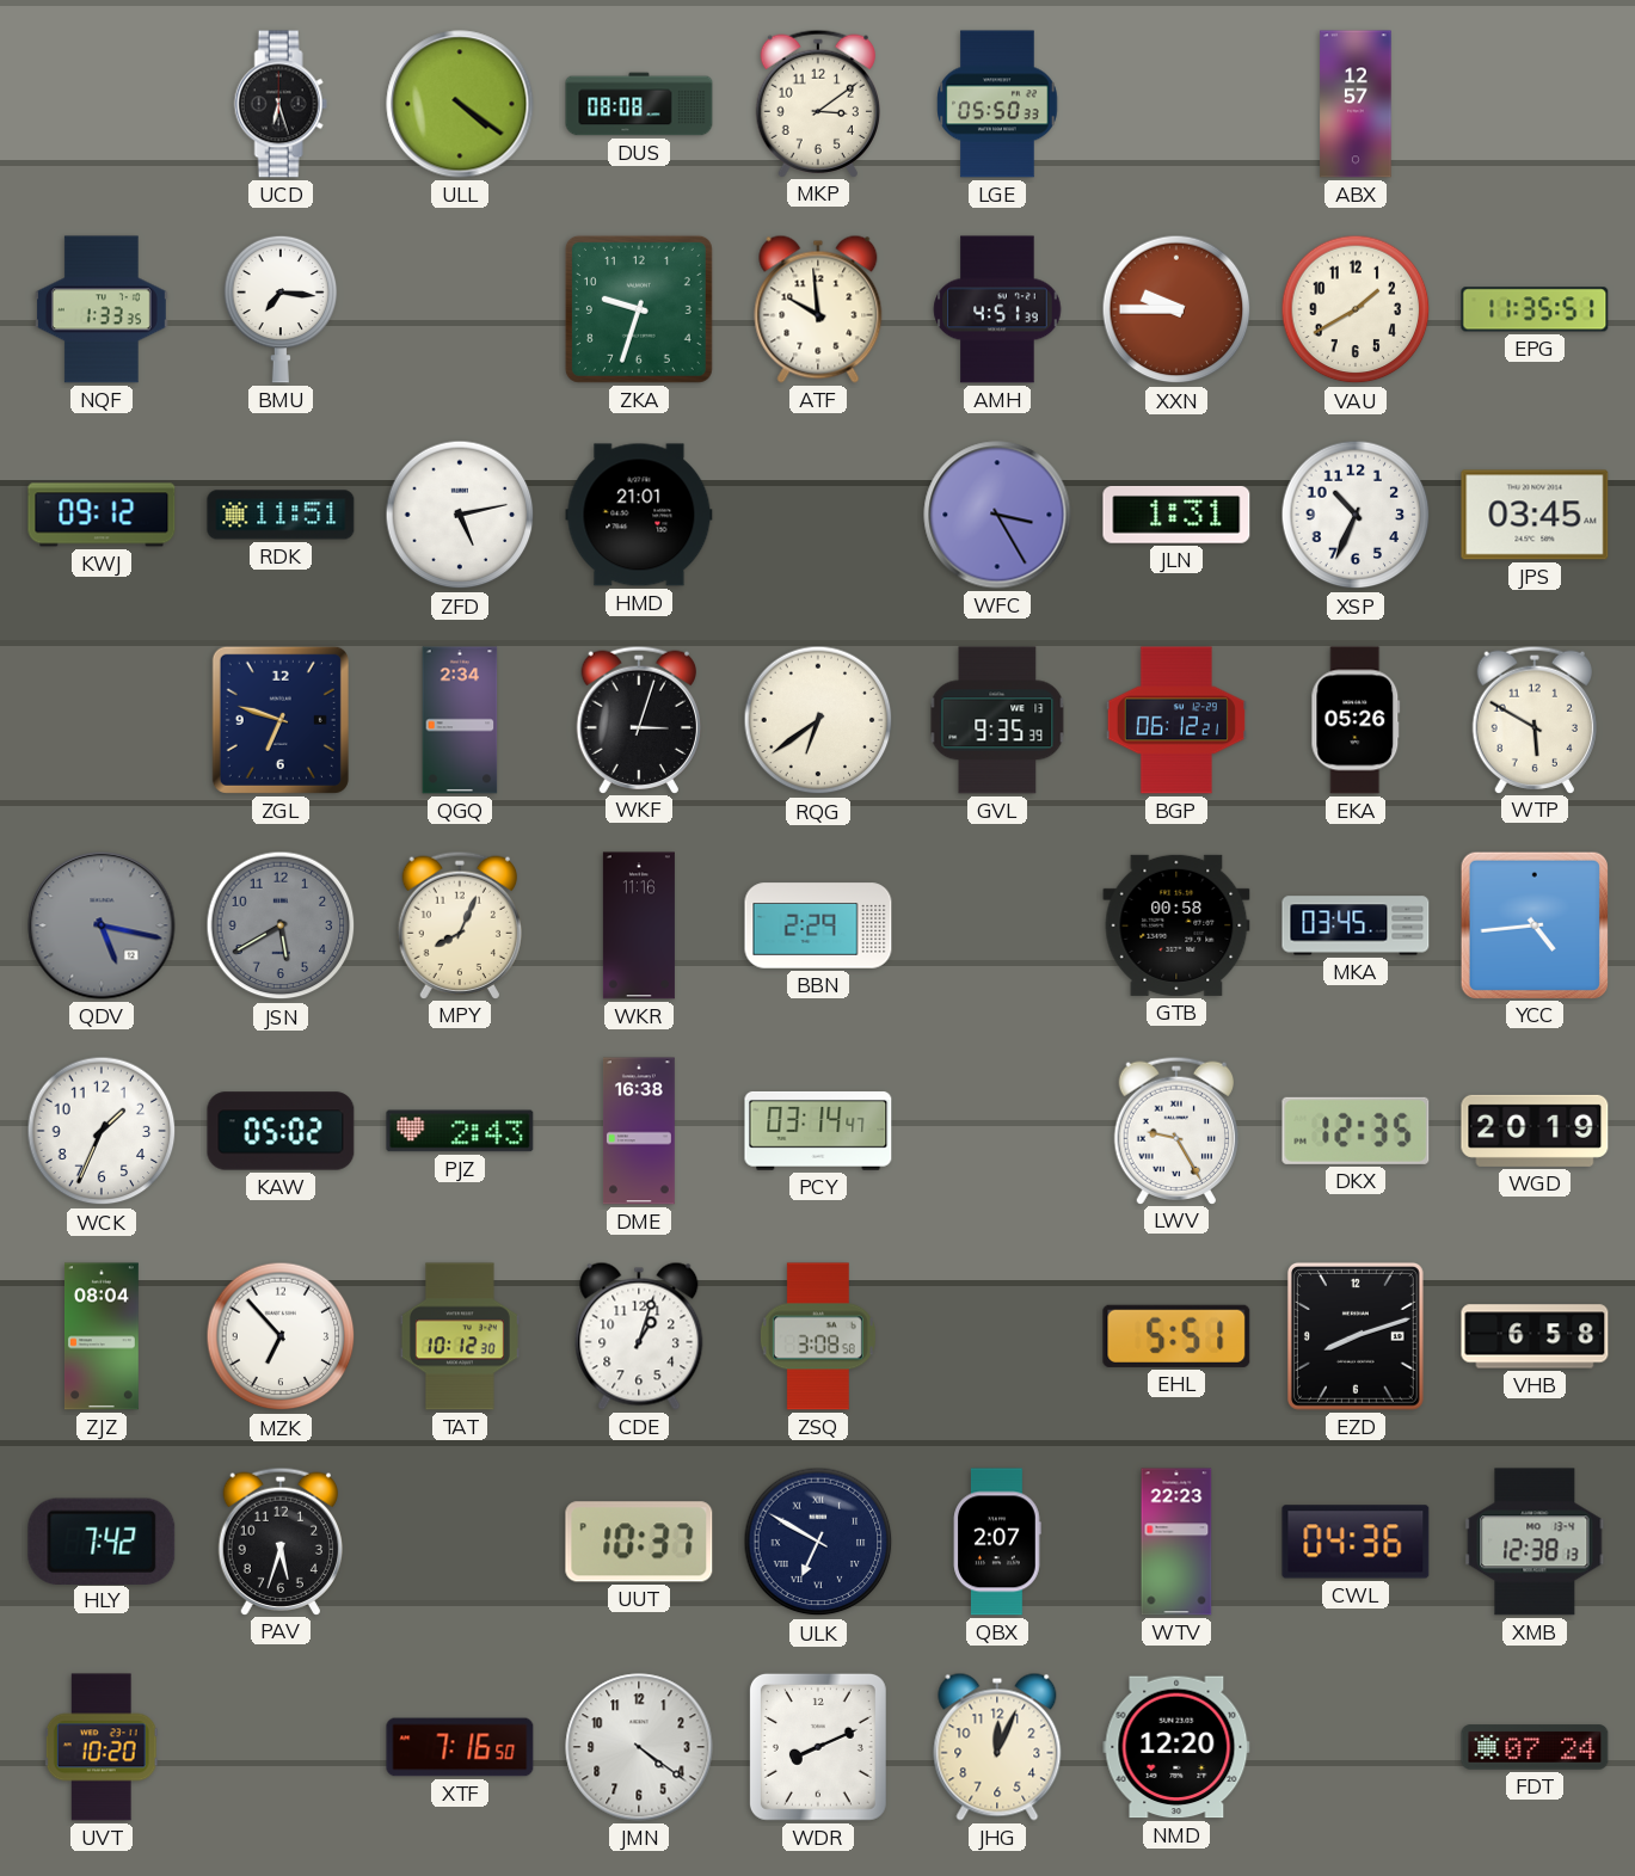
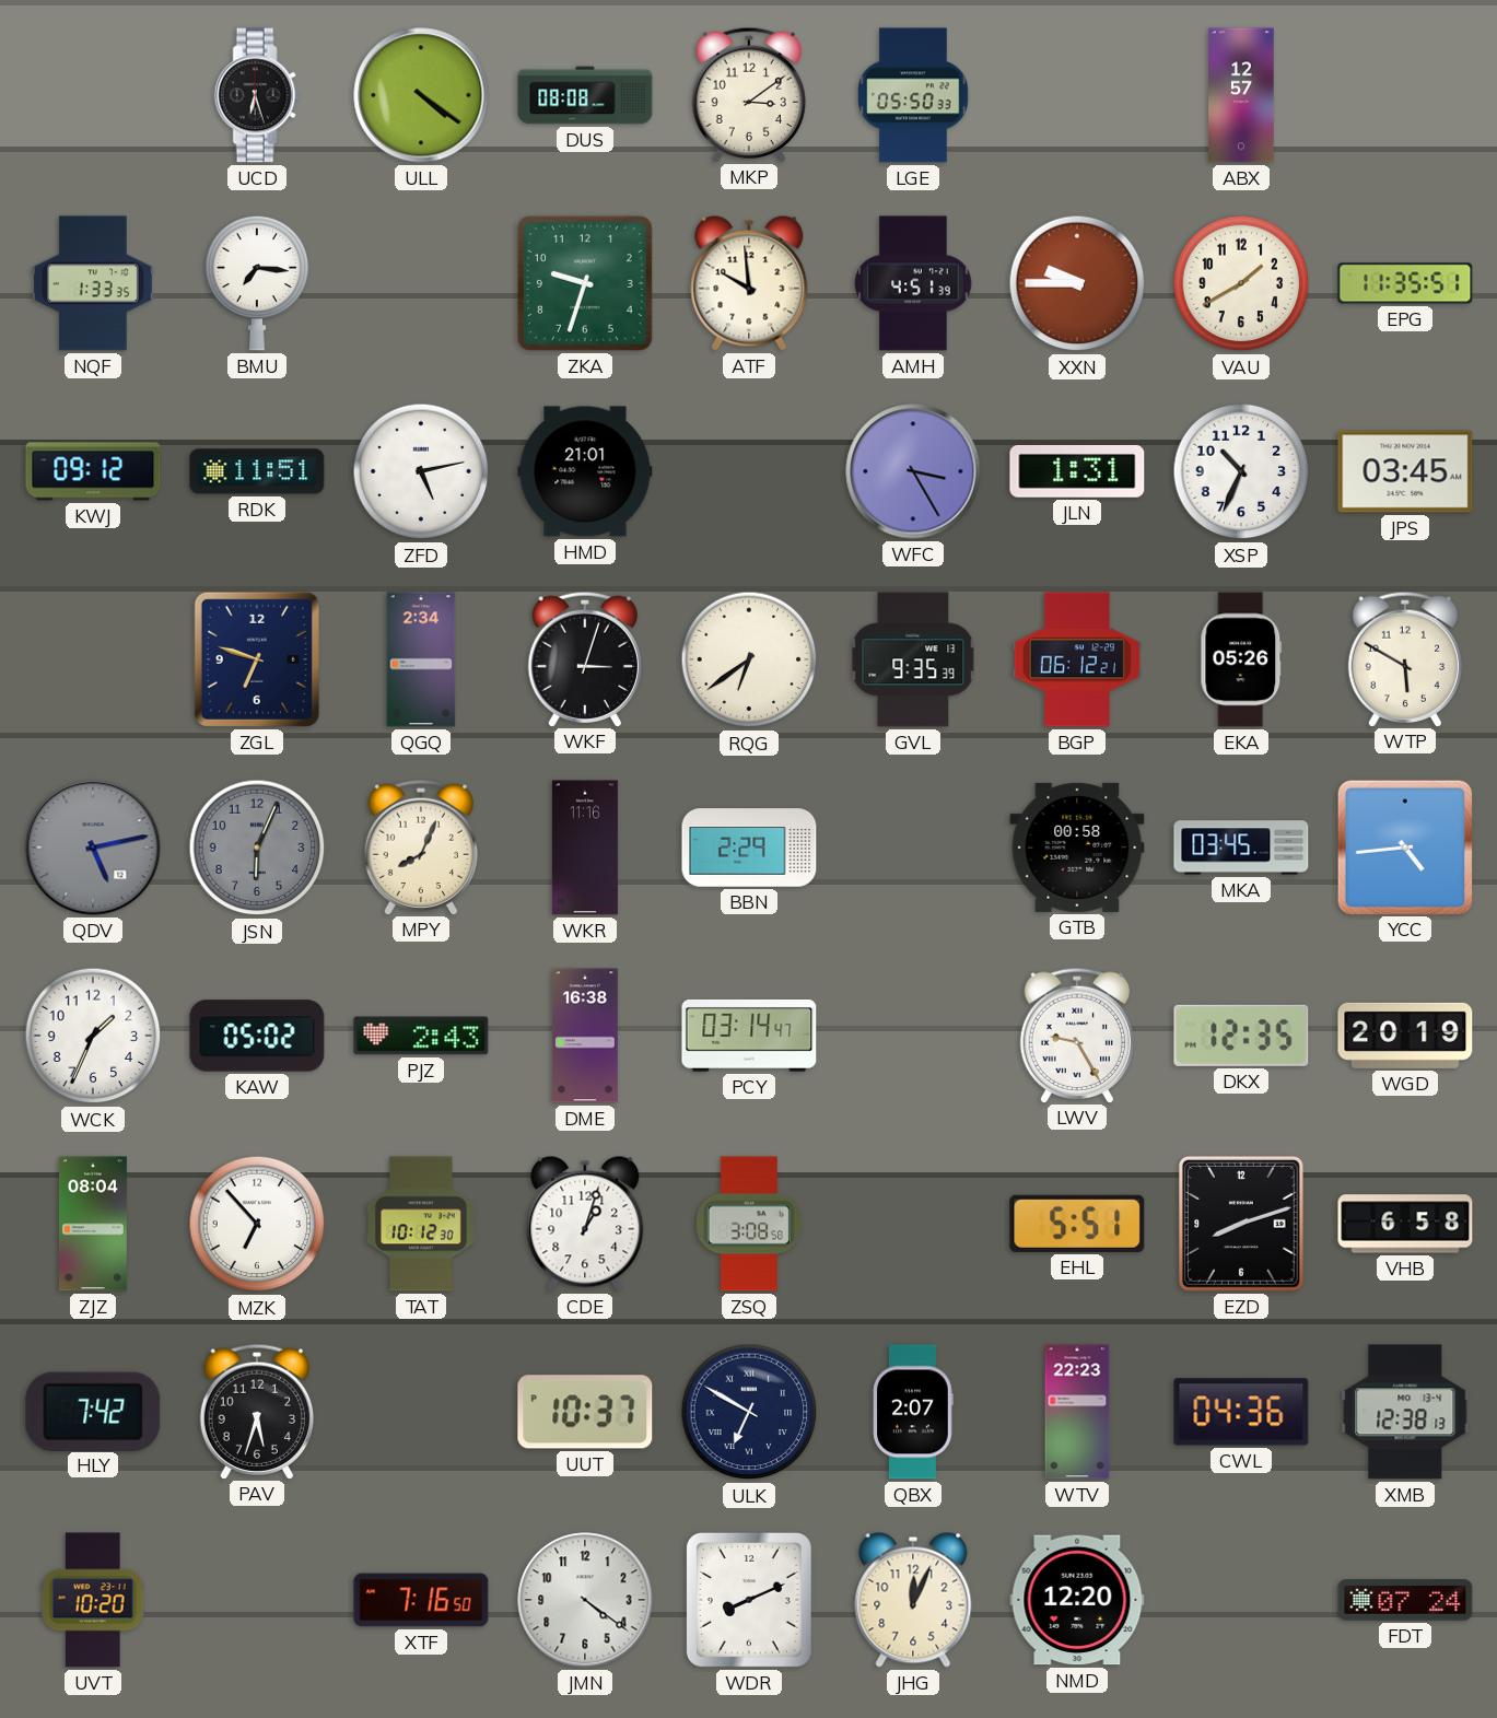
QDV: 5:17 -> 5:13
JSN: 5:40 -> 6:04
